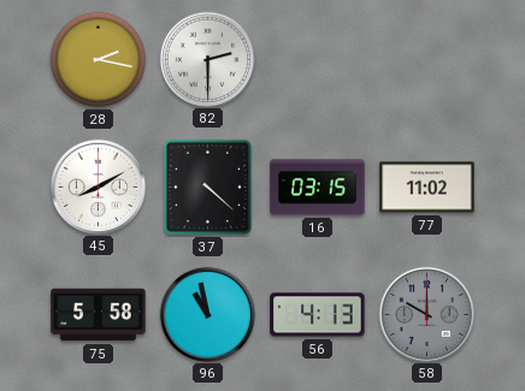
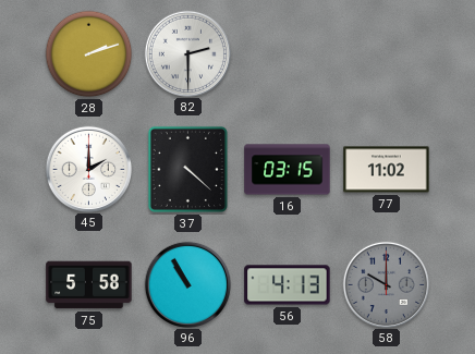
28: 2:17 -> 2:12
45: 8:10 -> 2:00
96: 10:58 -> 10:55
